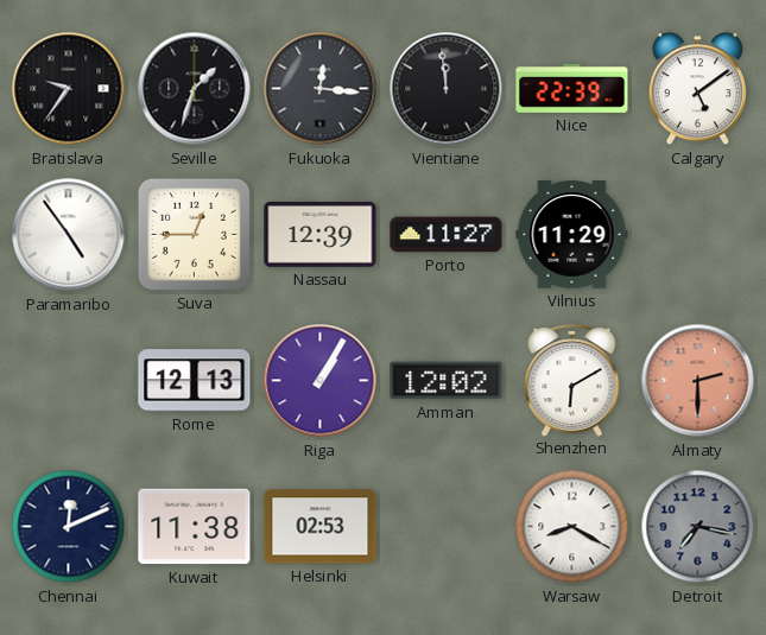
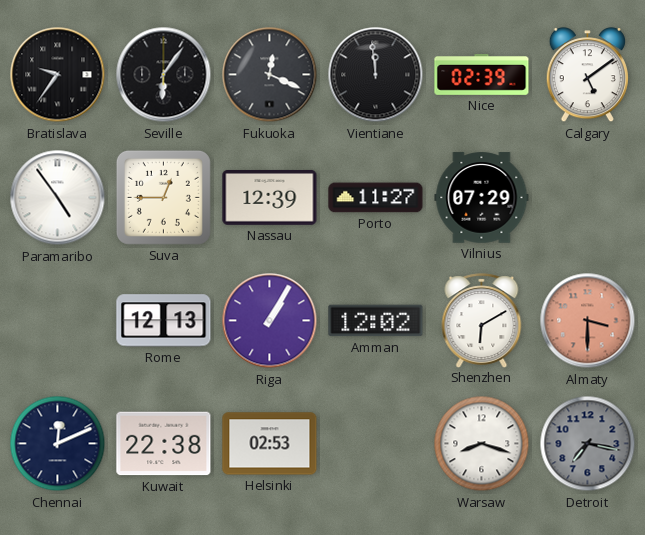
Seville: 1:33 -> 6:06
Fukuoka: 12:16 -> 12:19
Nice: 22:39 -> 02:39
Vilnius: 11:29 -> 07:29
Almaty: 2:30 -> 3:30
Kuwait: 11:38 -> 22:38
Warsaw: 8:20 -> 8:18
